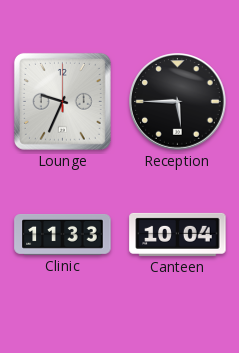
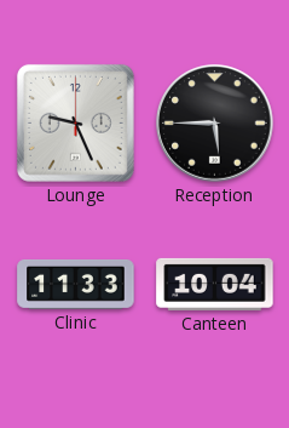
Lounge: 9:34 -> 9:26
